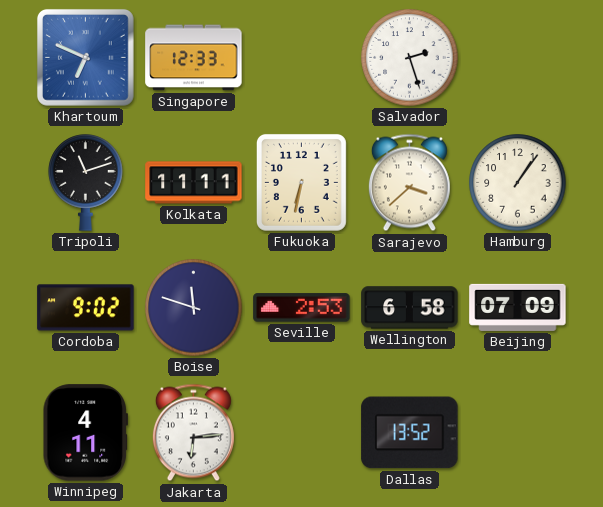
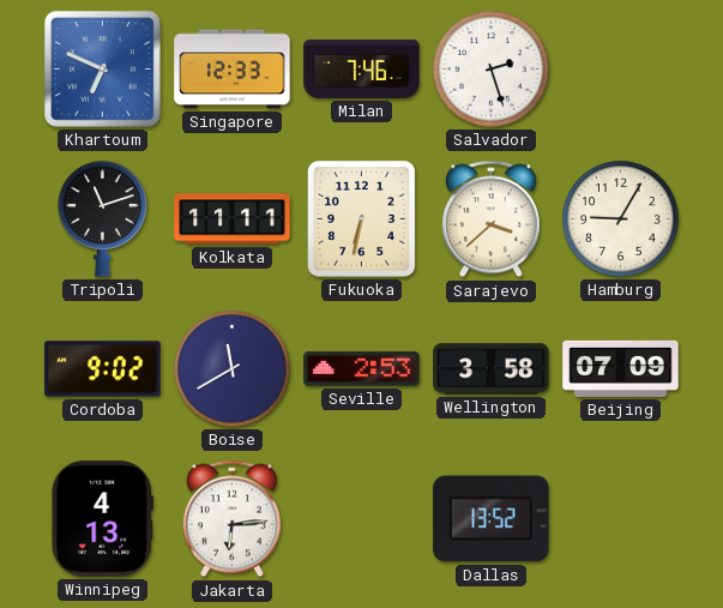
Milan: none -> 7:46
Hamburg: 1:06 -> 9:05
Boise: 11:48 -> 11:40
Wellington: 6:58 -> 3:58
Winnipeg: 4:11 -> 4:13
